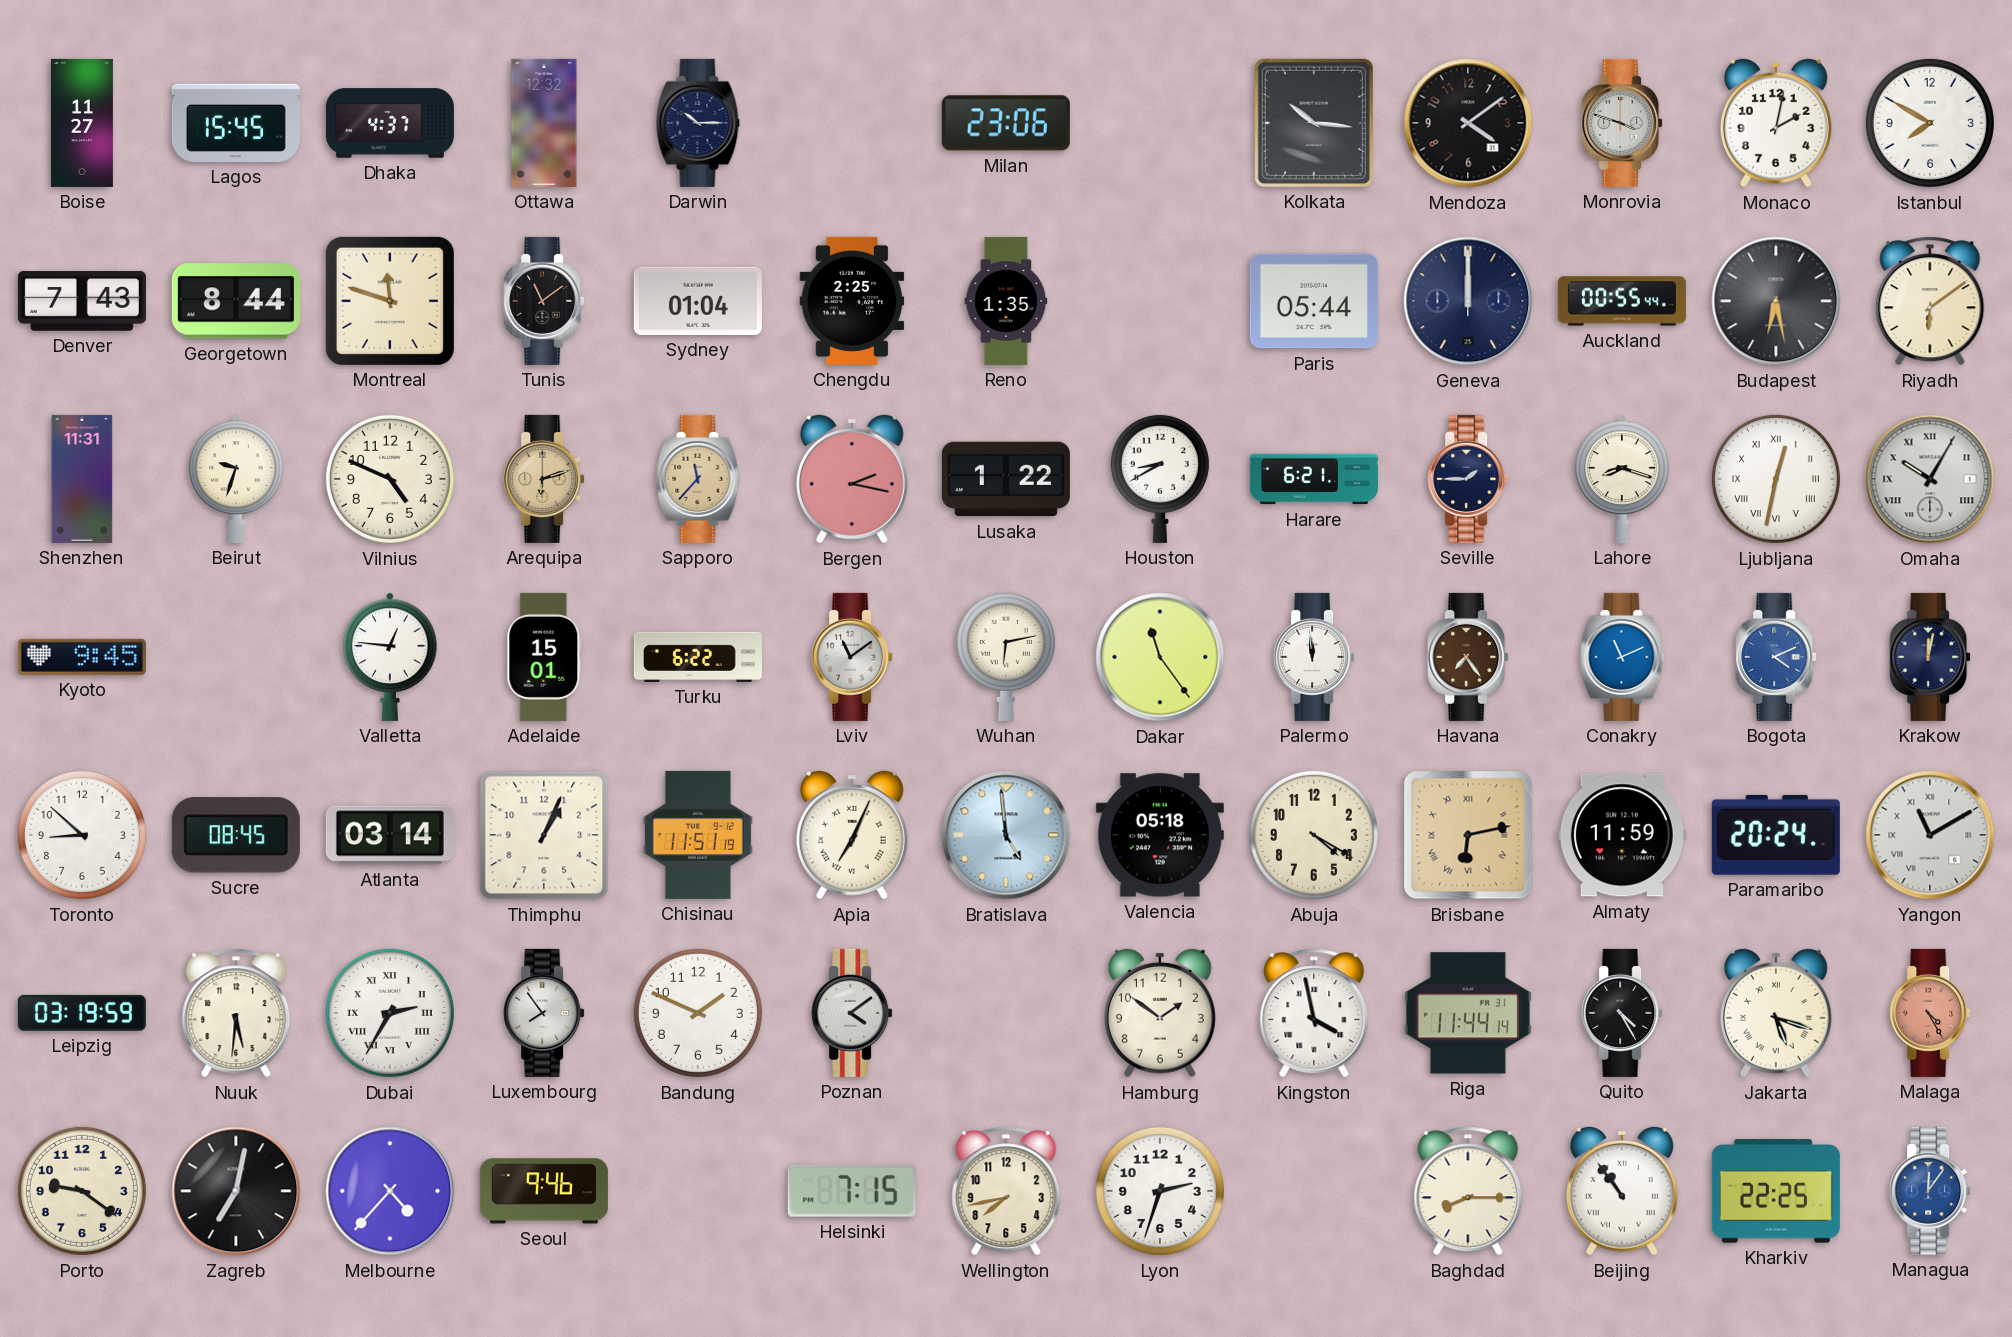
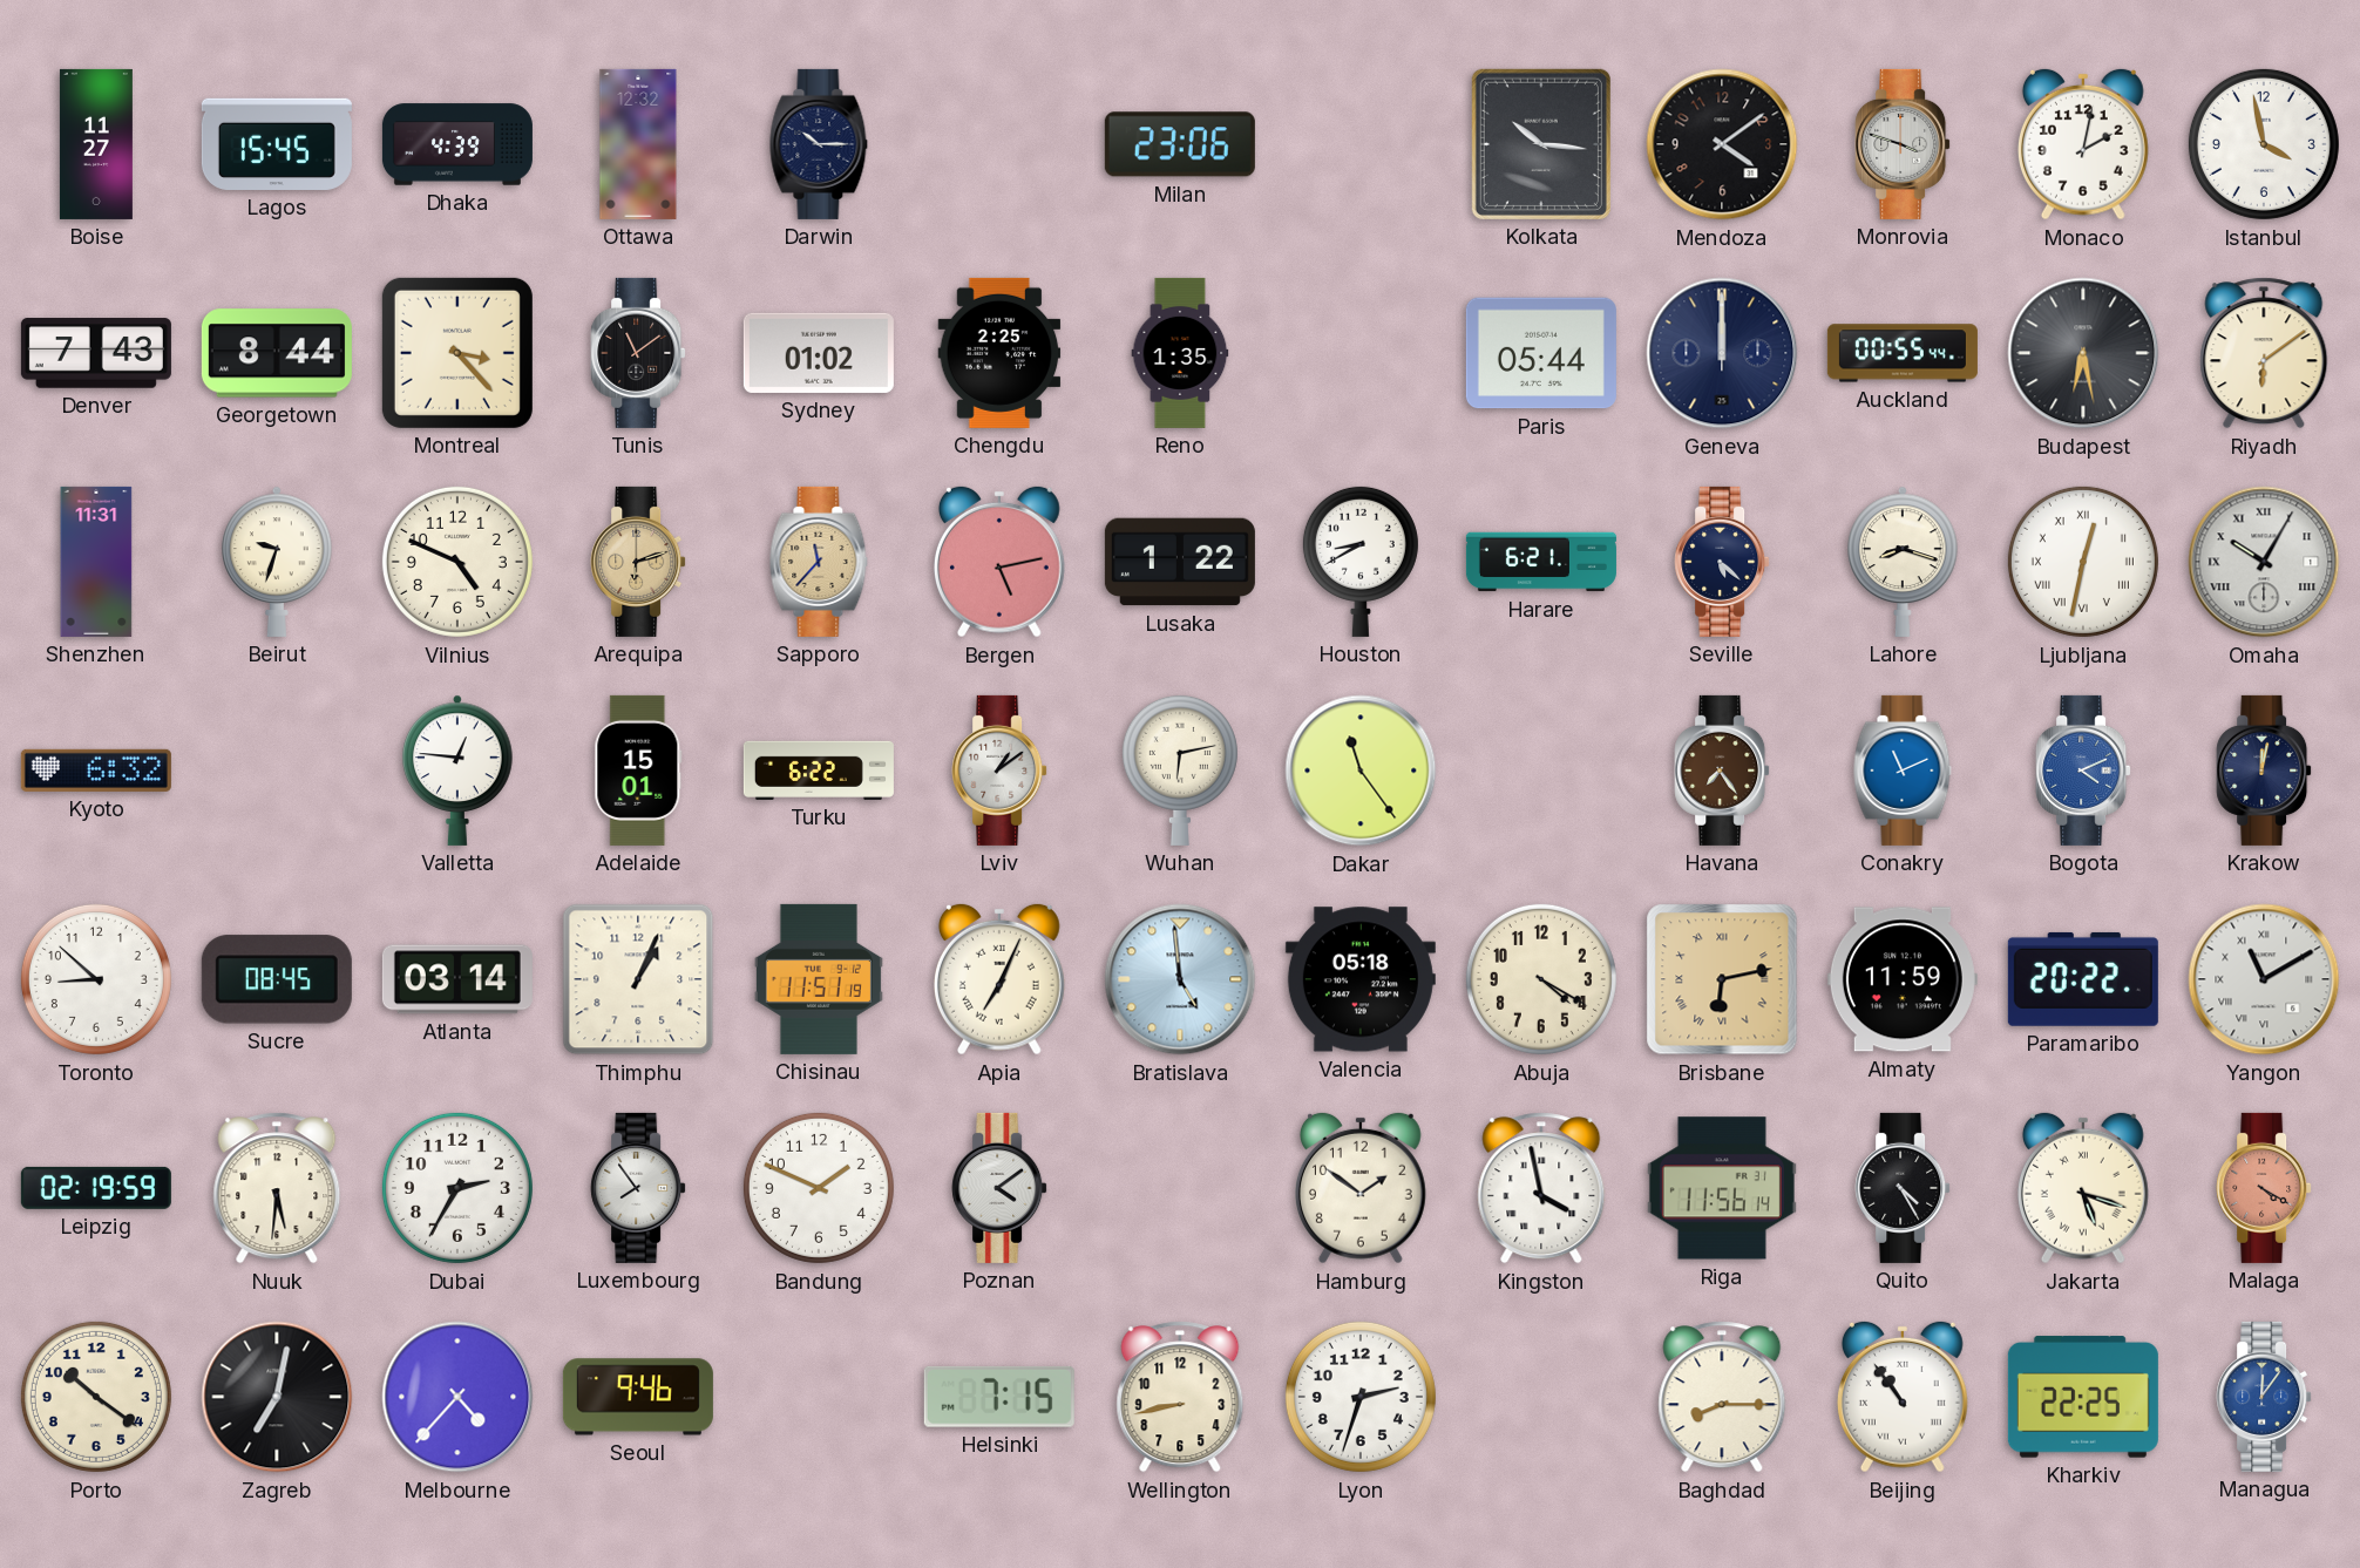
Dhaka: 4:37 -> 4:39
Istanbul: 7:50 -> 3:58
Montreal: 11:48 -> 3:23
Sydney: 01:04 -> 01:02
Bergen: 2:17 -> 5:13
Seville: 1:45 -> 5:22
Kyoto: 9:45 -> 6:32
Lviv: 11:09 -> 1:09
Palermo: 11:59 -> none
Paramaribo: 20:24 -> 20:22
Leipzig: 03:19 -> 02:19
Dubai numerals: Roman -> Arabic
Riga: 11:44 -> 11:56
Malaga: 4:25 -> 4:20
Porto: 9:21 -> 10:21
Wellington: 7:43 -> 8:43
